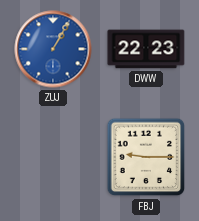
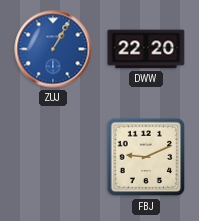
DWW: 22:23 -> 22:20
FBJ: 9:15 -> 9:11
